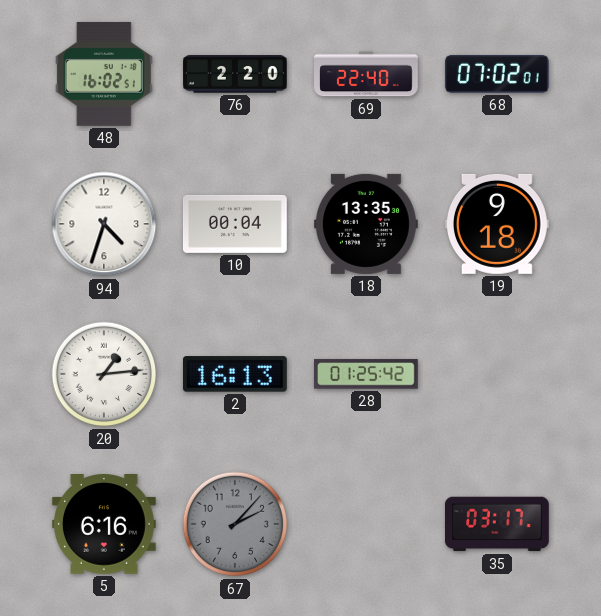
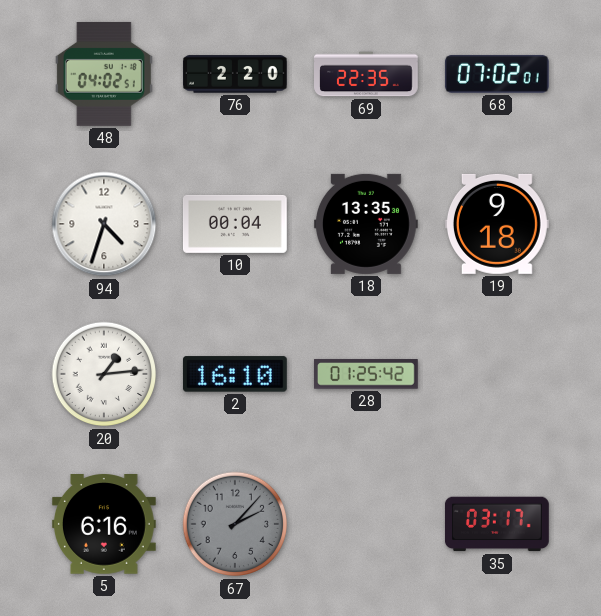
48: 16:02 -> 04:02
69: 22:40 -> 22:35
2: 16:13 -> 16:10
